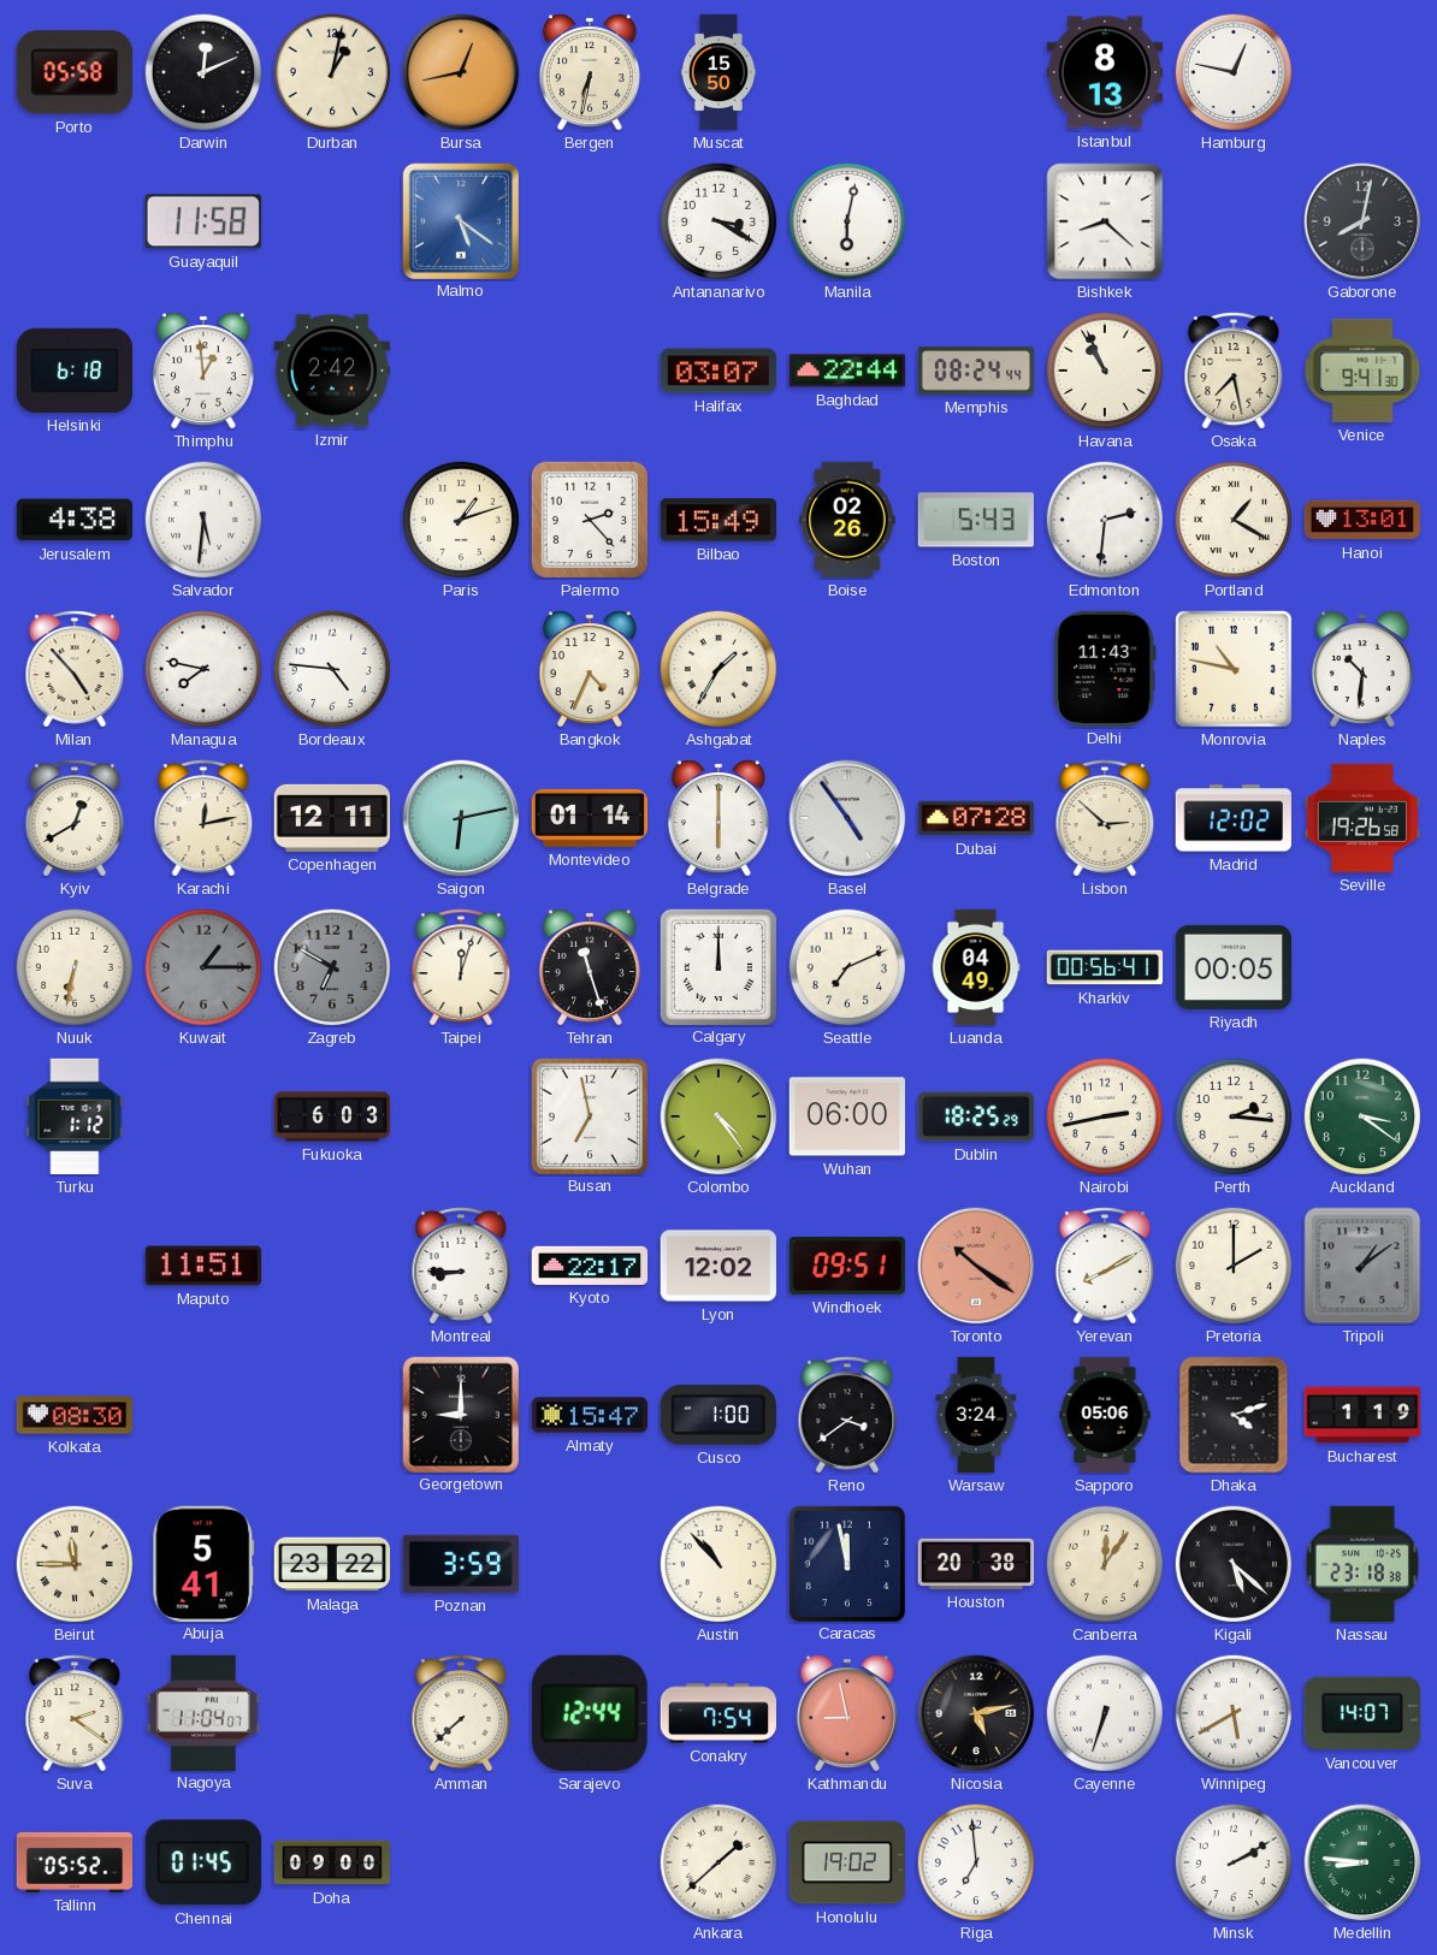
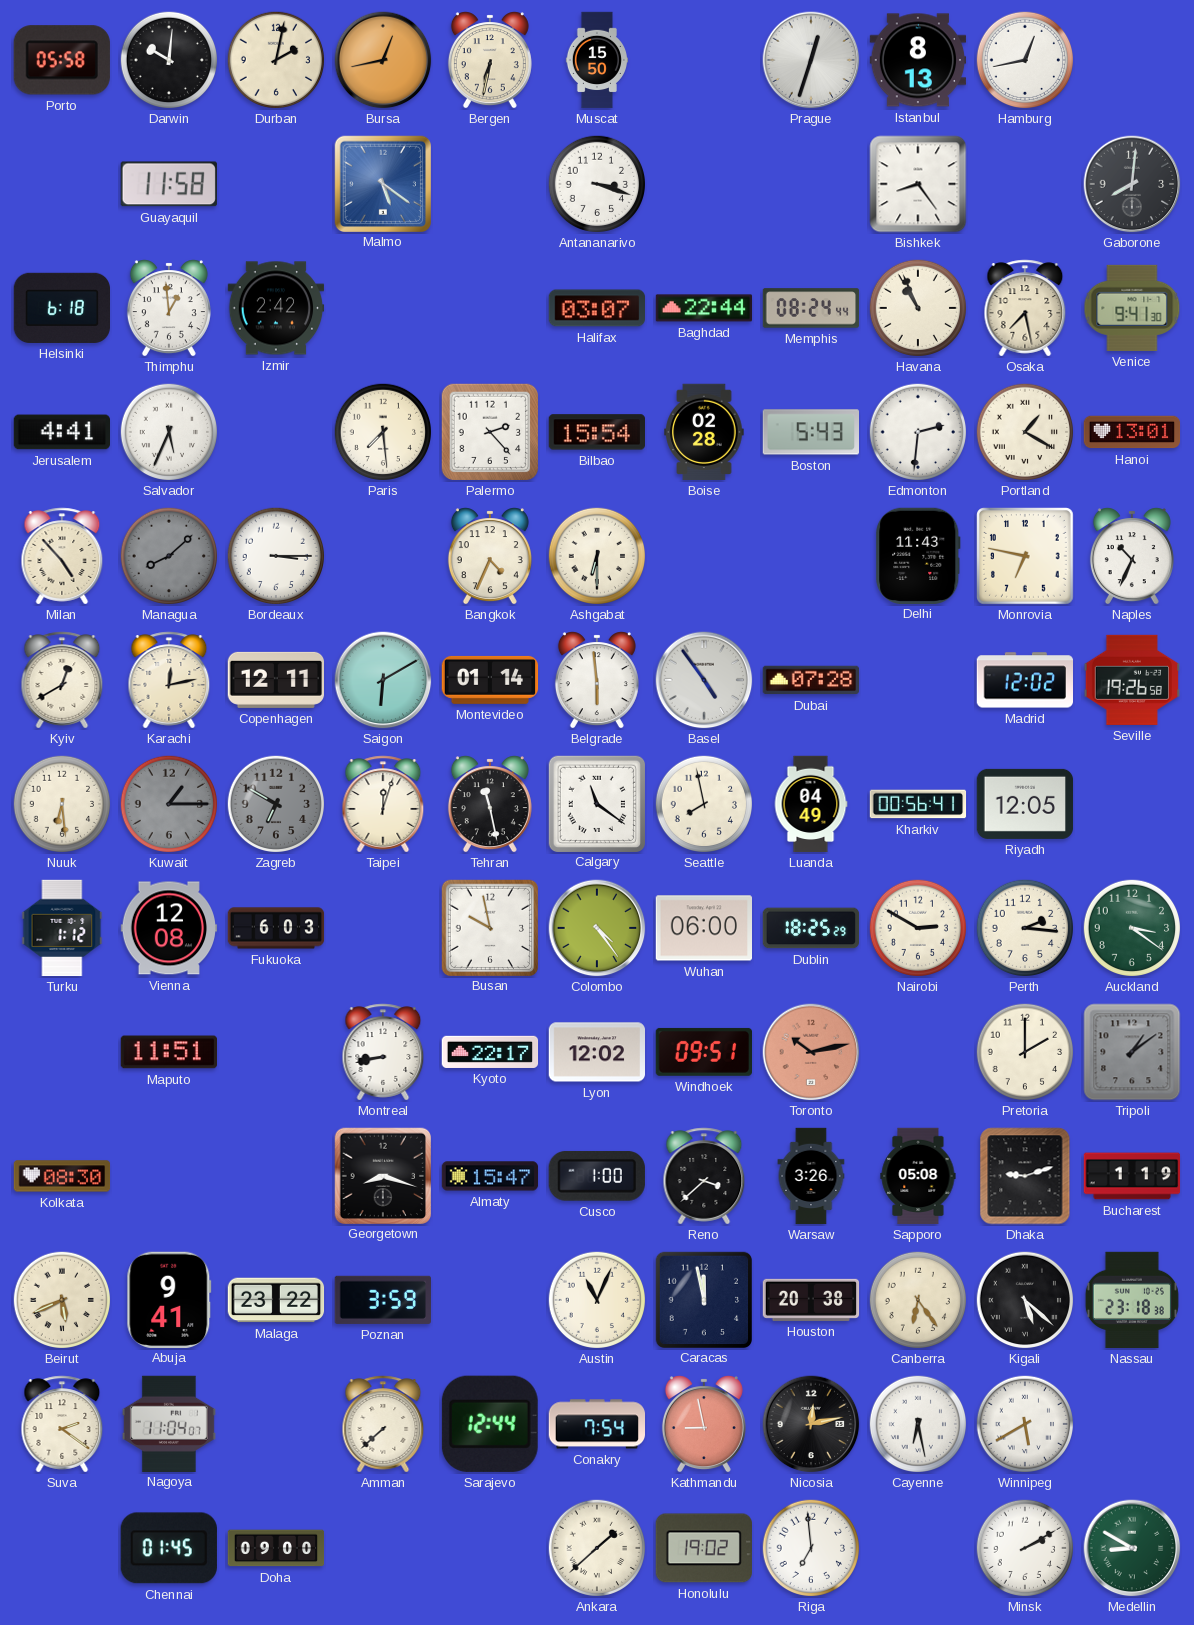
Darwin: 12:11 -> 10:01
Durban: 1:02 -> 2:02
Prague: none -> 12:33
Hamburg: 12:47 -> 12:43
Antananarivo: 3:20 -> 3:18
Manila: 6:02 -> none
Bishkek: 8:22 -> 8:24
Gaborone: 8:02 -> 8:01
Jerusalem: 4:38 -> 4:41
Salvador: 5:31 -> 5:34
Paris: 1:12 -> 7:29
Bilbao: 15:49 -> 15:54
Boise: 02:26 -> 02:28
Managua: 7:47 -> 8:08
Managua dial: white -> grey
Bordeaux: 4:46 -> 3:15
Ashgabat: 1:35 -> 6:30
Monrovia: 10:47 -> 6:47
Naples: 10:31 -> 10:34
Saigon: 6:13 -> 6:10
Belgrade: 6:00 -> 5:59
Lisbon: 2:52 -> none
Nuuk: 6:32 -> 6:29
Tehran: 11:27 -> 11:28
Calgary: 12:00 -> 11:21
Seattle: 7:11 -> 7:58
Riyadh: 00:05 -> 12:05
Vienna: none -> 12:08
Busan: 6:58 -> 9:58
Nairobi: 2:43 -> 2:50
Montreal: 8:45 -> 8:43
Toronto: 10:21 -> 10:13
Yerevan: 8:10 -> none
Georgetown: 9:00 -> 8:18
Reno: 3:39 -> 3:38
Warsaw: 3:24 -> 3:26
Sapporo: 05:06 -> 05:08
Dhaka: 4:12 -> 9:12
Beirut: 11:45 -> 5:41
Abuja: 5:41 -> 9:41
Austin: 10:53 -> 11:04
Canberra: 12:06 -> 6:24
Nicosia: 5:13 -> 12:13
Cayenne: 6:33 -> 6:28
Vancouver: 14:07 -> none
Tallinn: 05:52 -> none
Medellin: 8:46 -> 8:50
